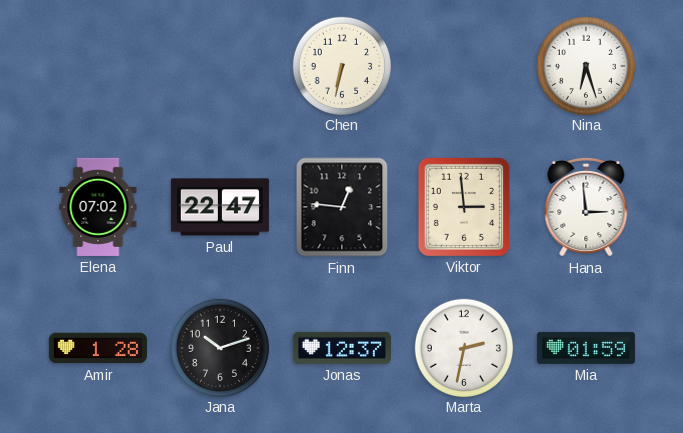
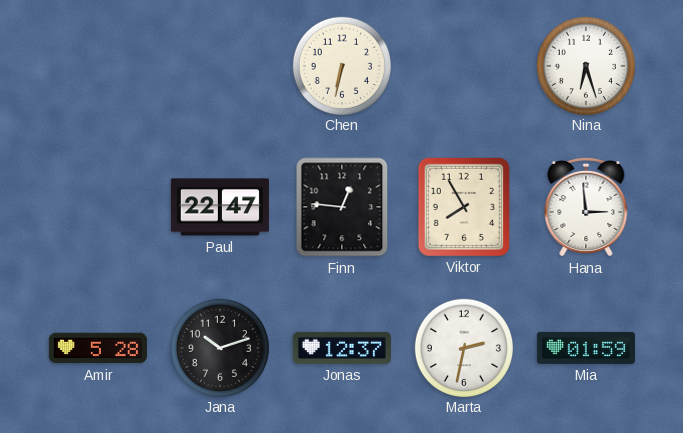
Elena: 07:02 -> none
Viktor: 2:59 -> 7:55
Amir: 1:28 -> 5:28
